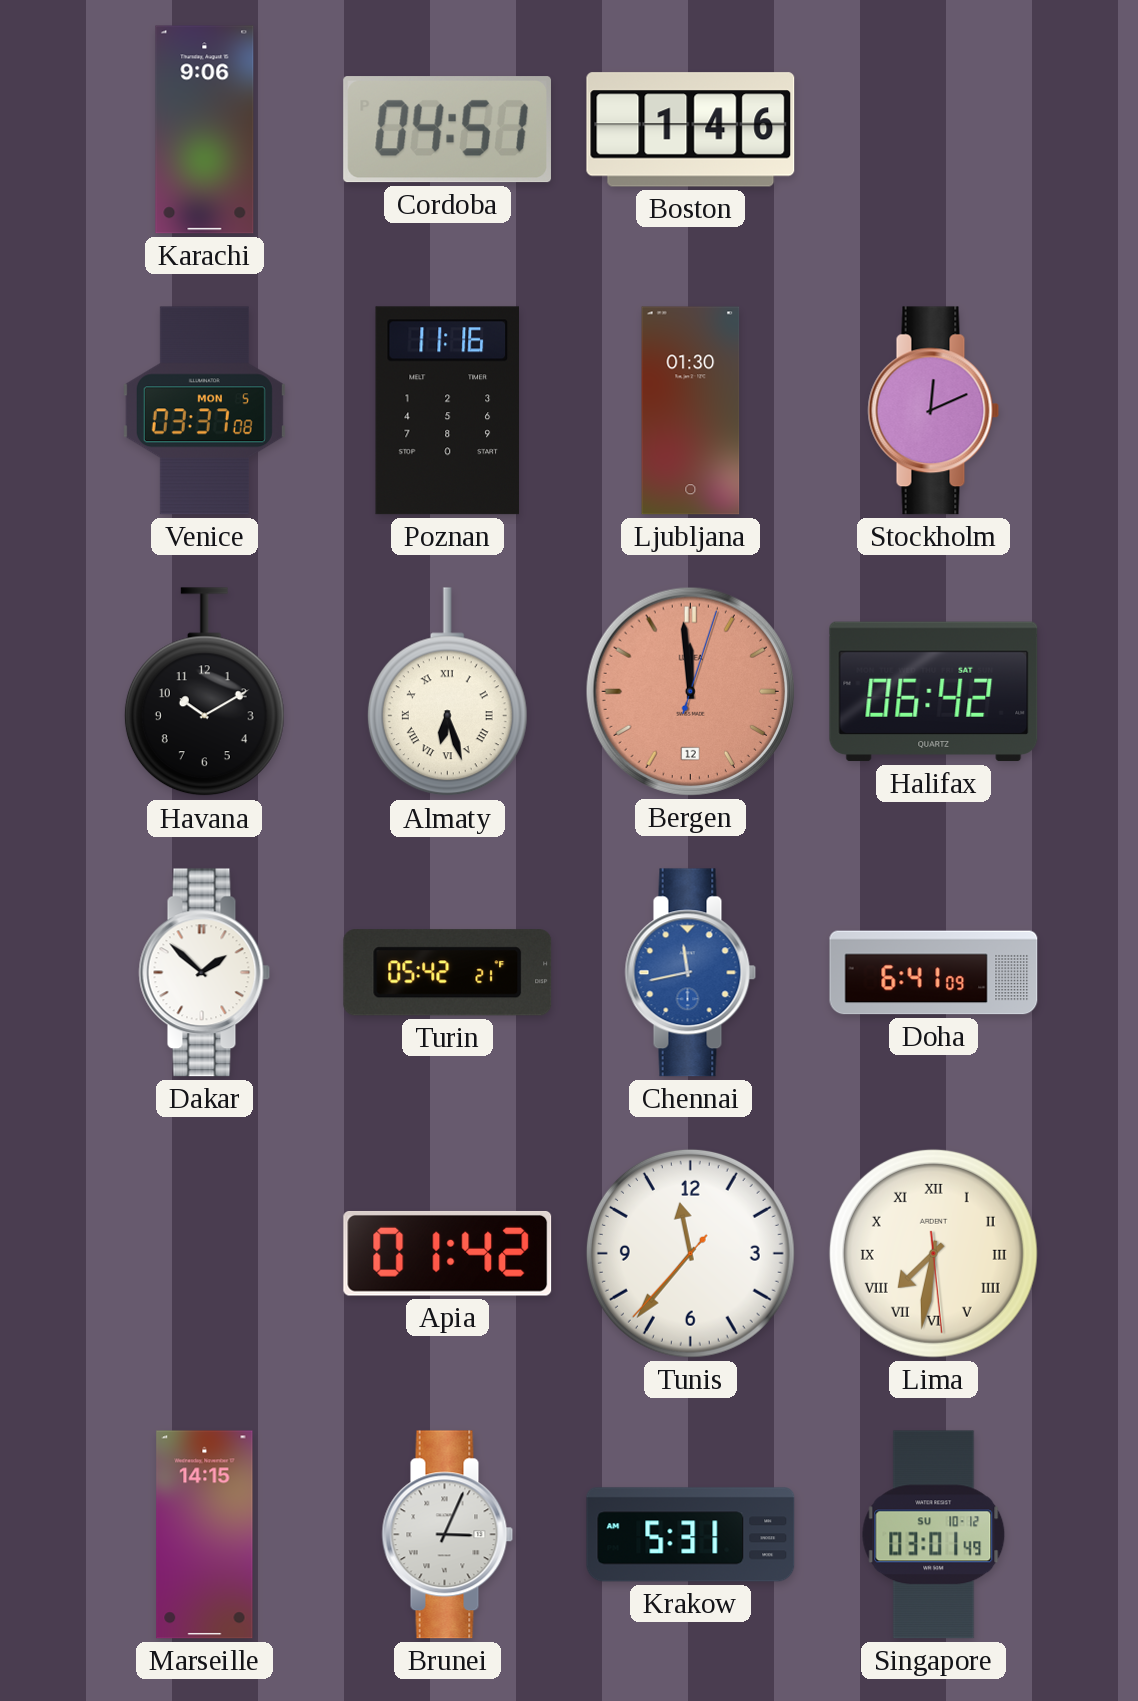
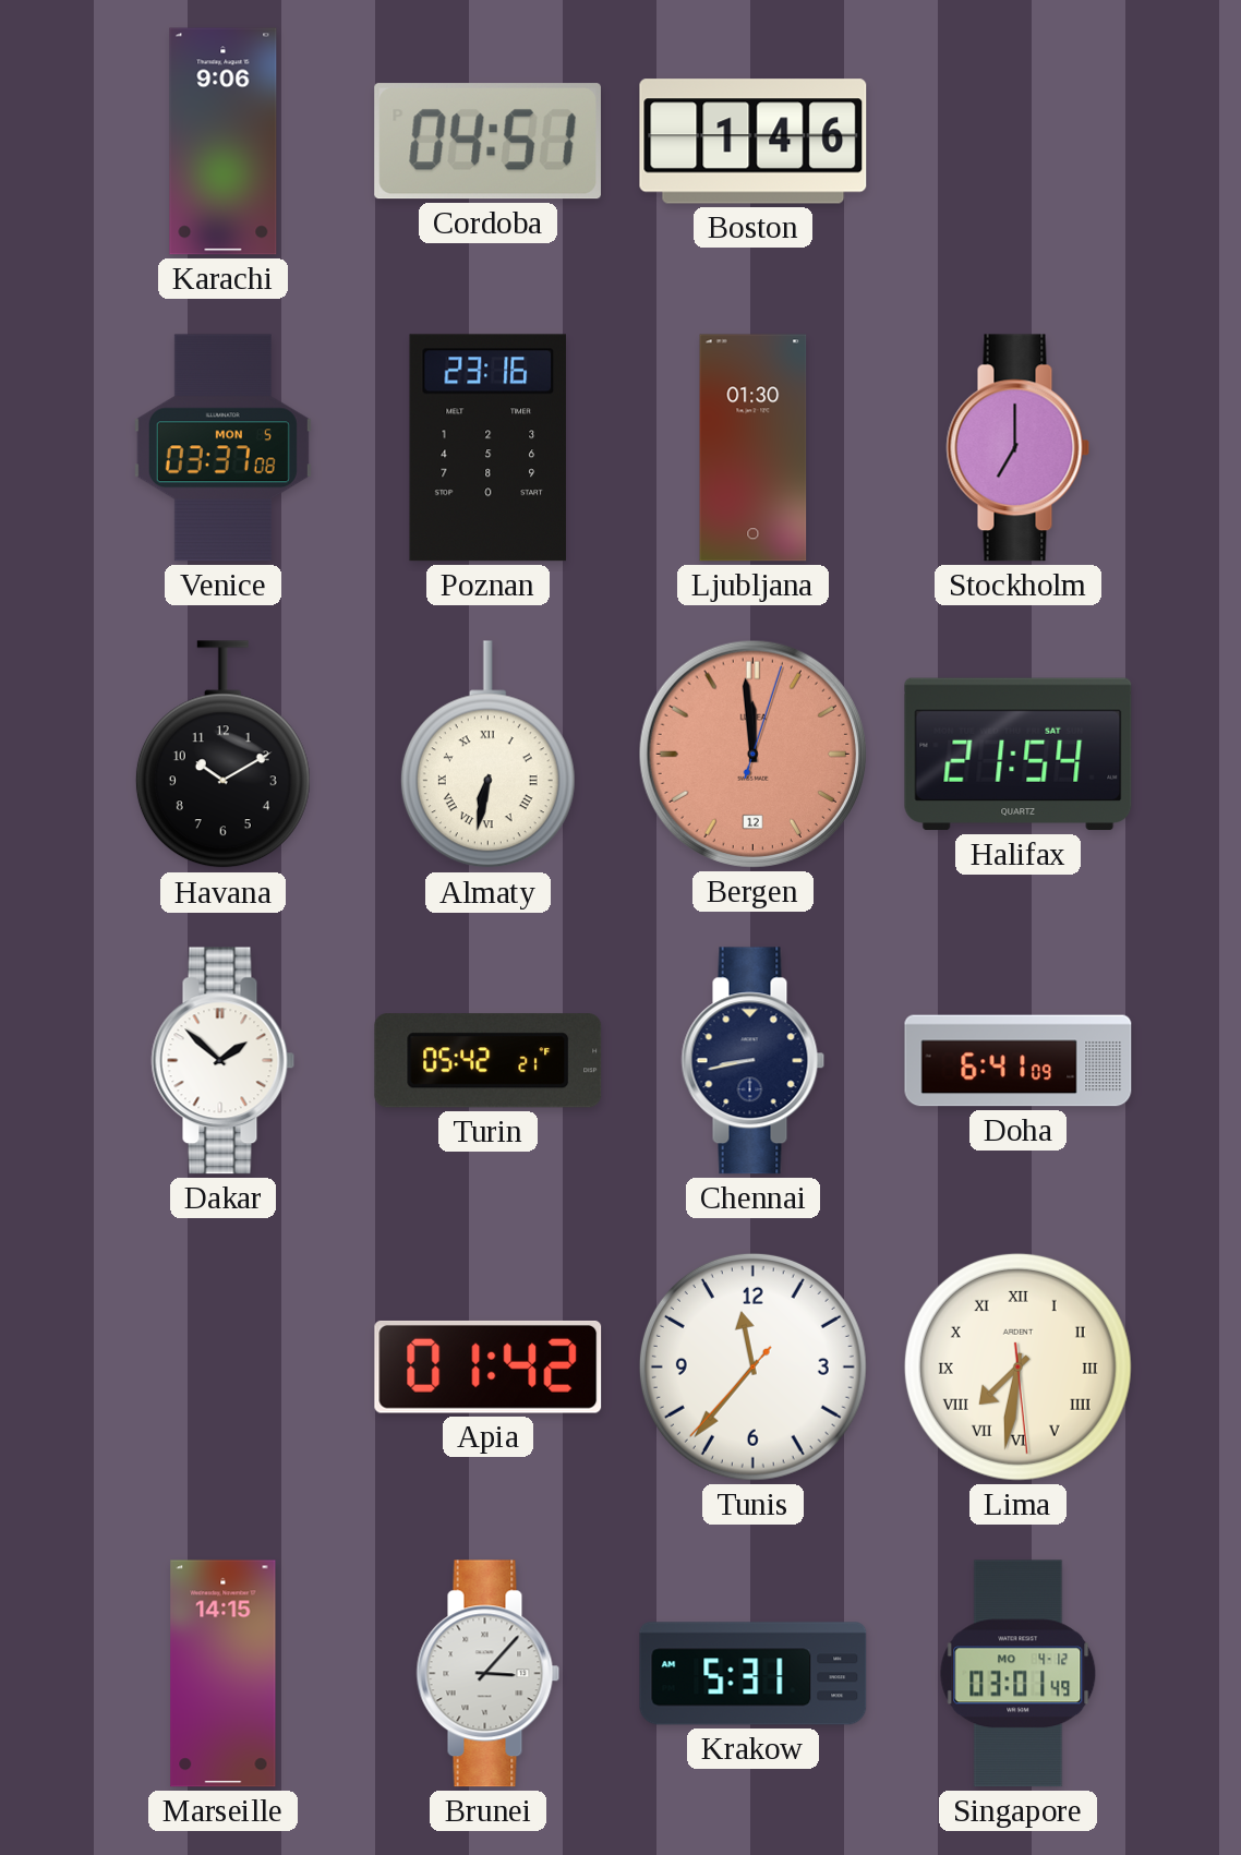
Poznan: 11:16 -> 23:16
Stockholm: 12:11 -> 7:00
Almaty: 6:27 -> 6:32
Halifax: 06:42 -> 21:54
Chennai: 11:43 -> 8:43
Chennai dial: blue -> navy
Brunei: 3:04 -> 3:07
Singapore date: SU 10-12 -> MO 4-12
